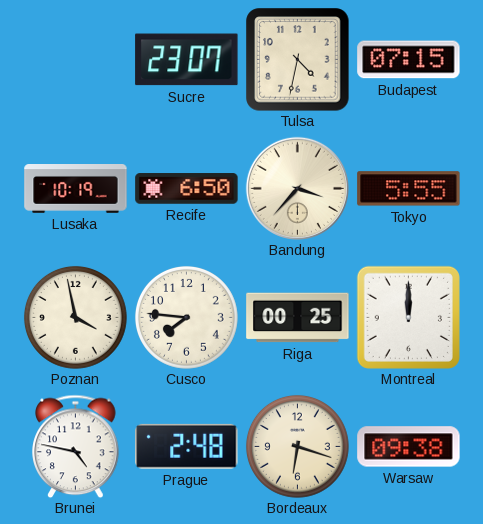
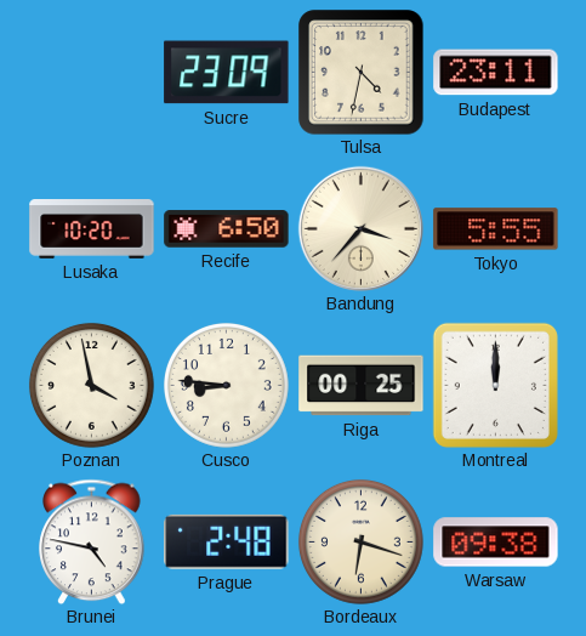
Sucre: 23:07 -> 23:09
Budapest: 07:15 -> 23:11
Lusaka: 10:19 -> 10:20
Cusco: 7:46 -> 8:46
